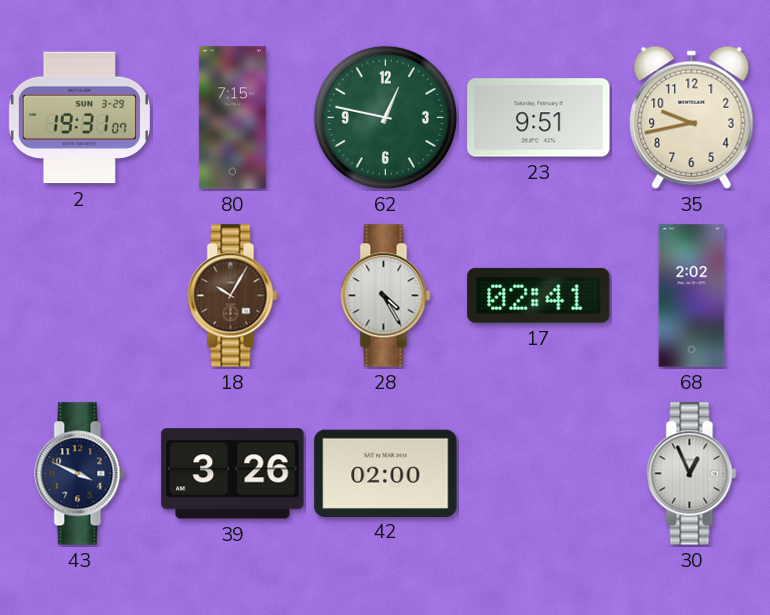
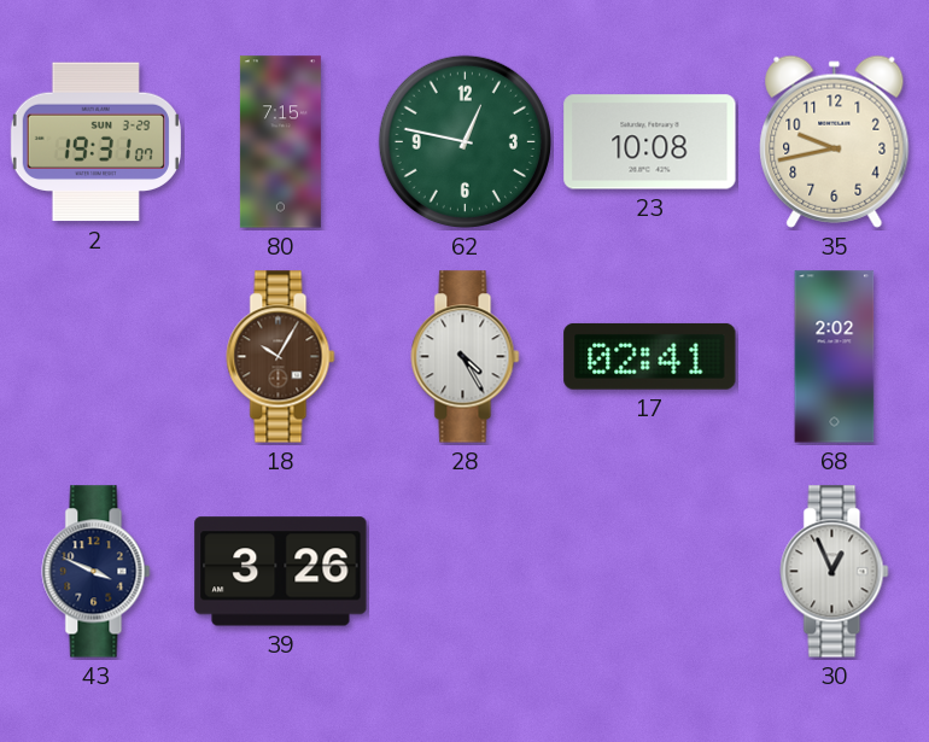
23: 9:51 -> 10:08
42: 02:00 -> none
